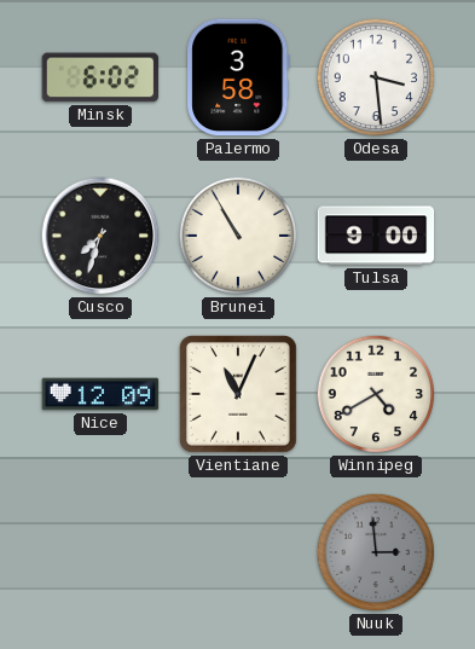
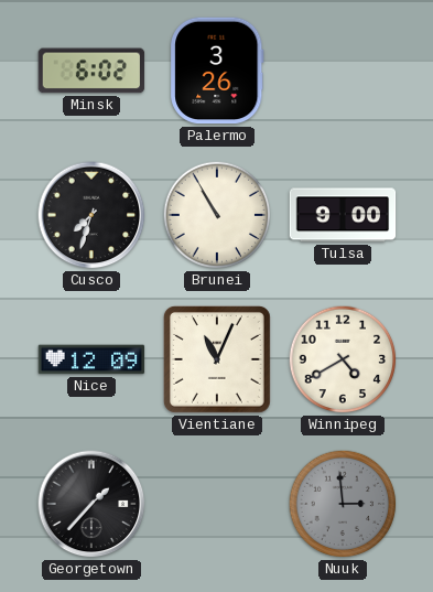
Palermo: 3:58 -> 3:26
Odesa: 3:29 -> none
Georgetown: none -> 1:37
